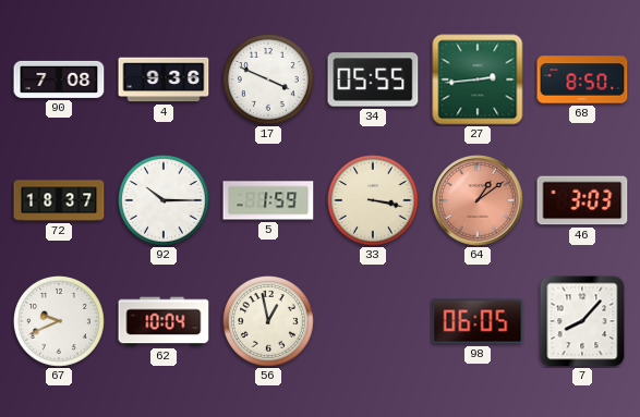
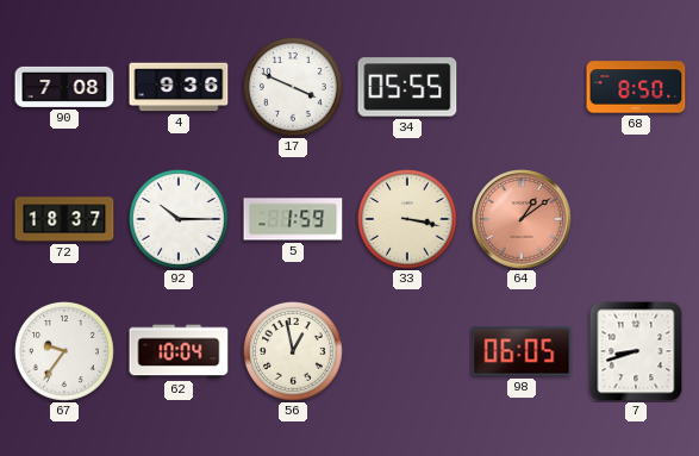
27: 2:44 -> none
46: 3:03 -> none
67: 9:41 -> 9:36
7: 8:07 -> 8:42
